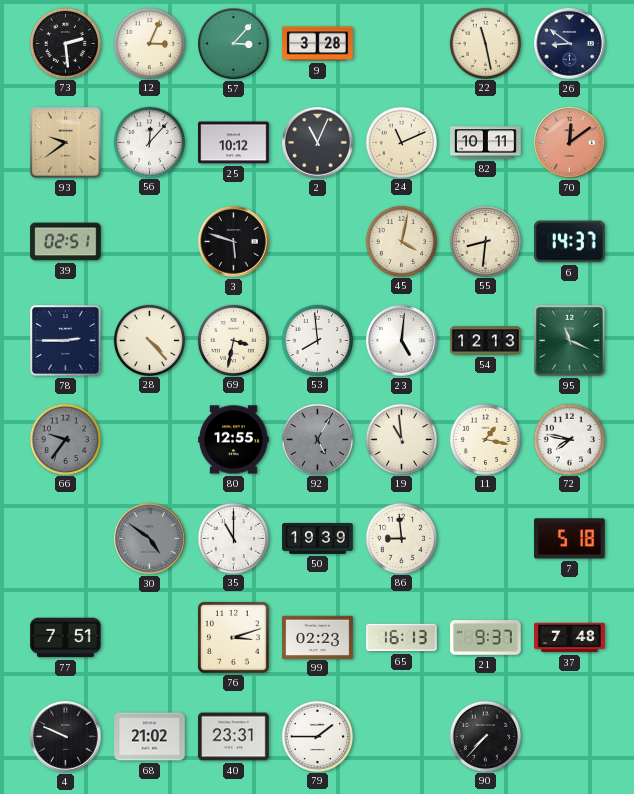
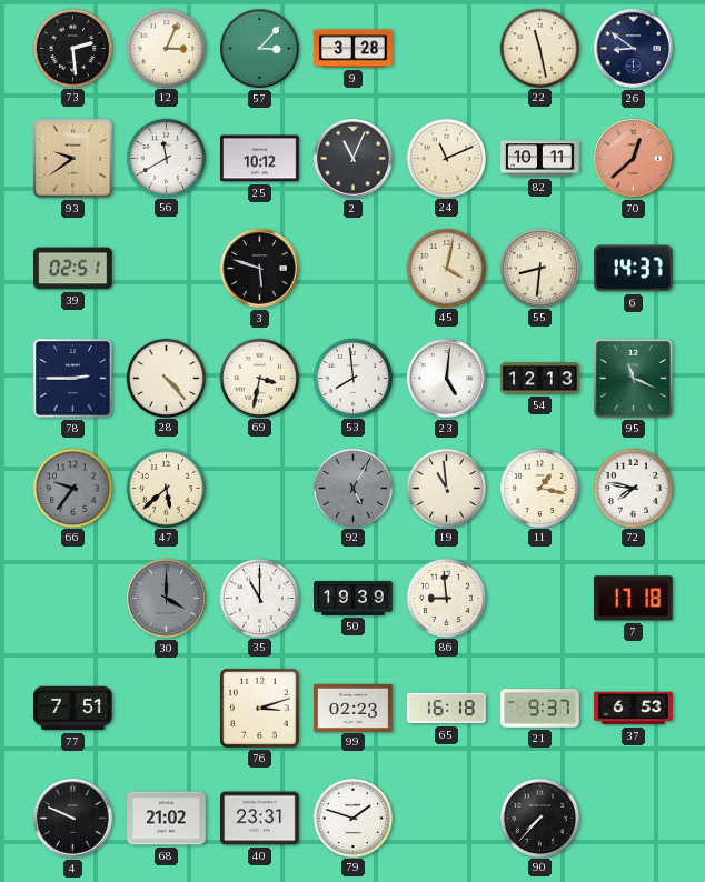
56: 12:07 -> 11:40
70: 12:09 -> 12:38
47: none -> 5:38
80: 12:55 -> none
30: 4:51 -> 4:00
7: 5:18 -> 17:18
65: 16:13 -> 16:18
37: 7:48 -> 6:53
79: 1:45 -> 1:48
